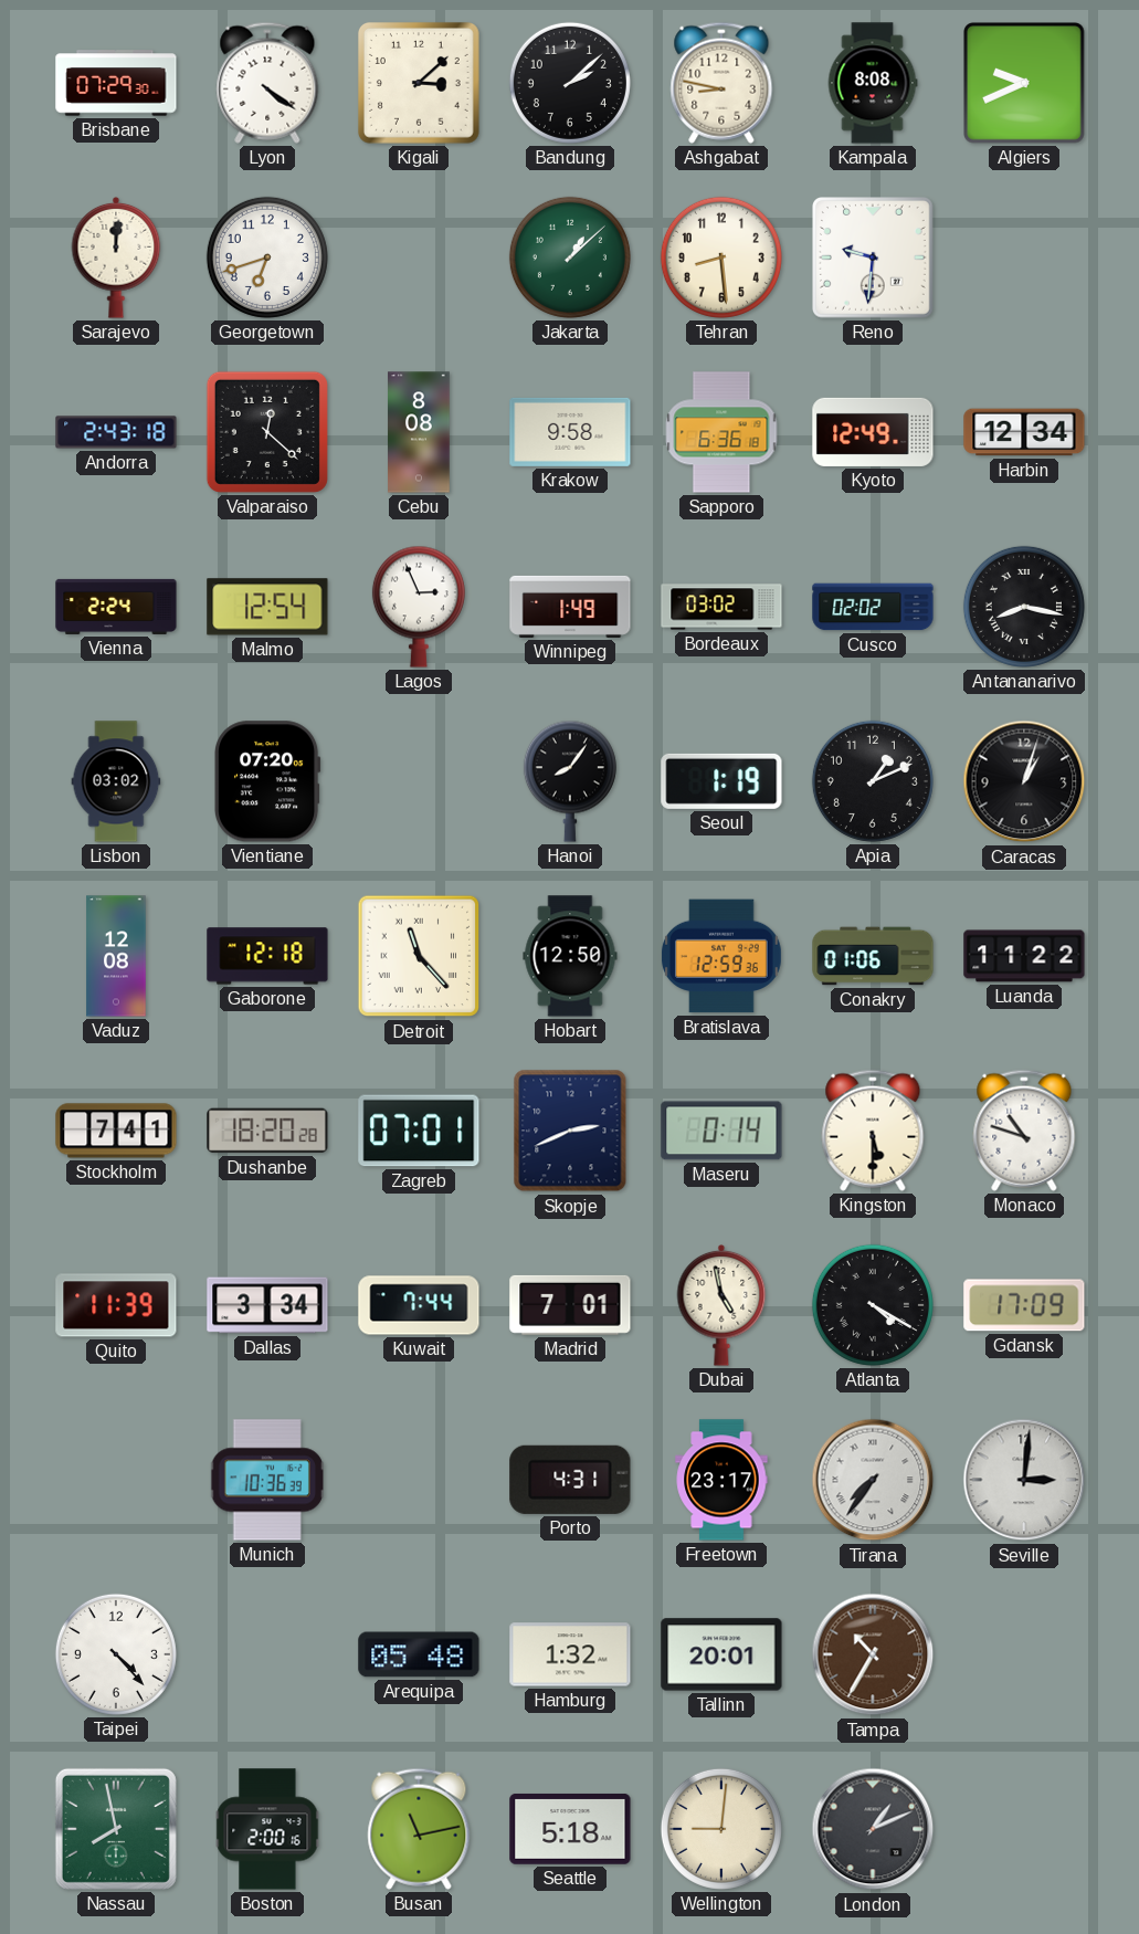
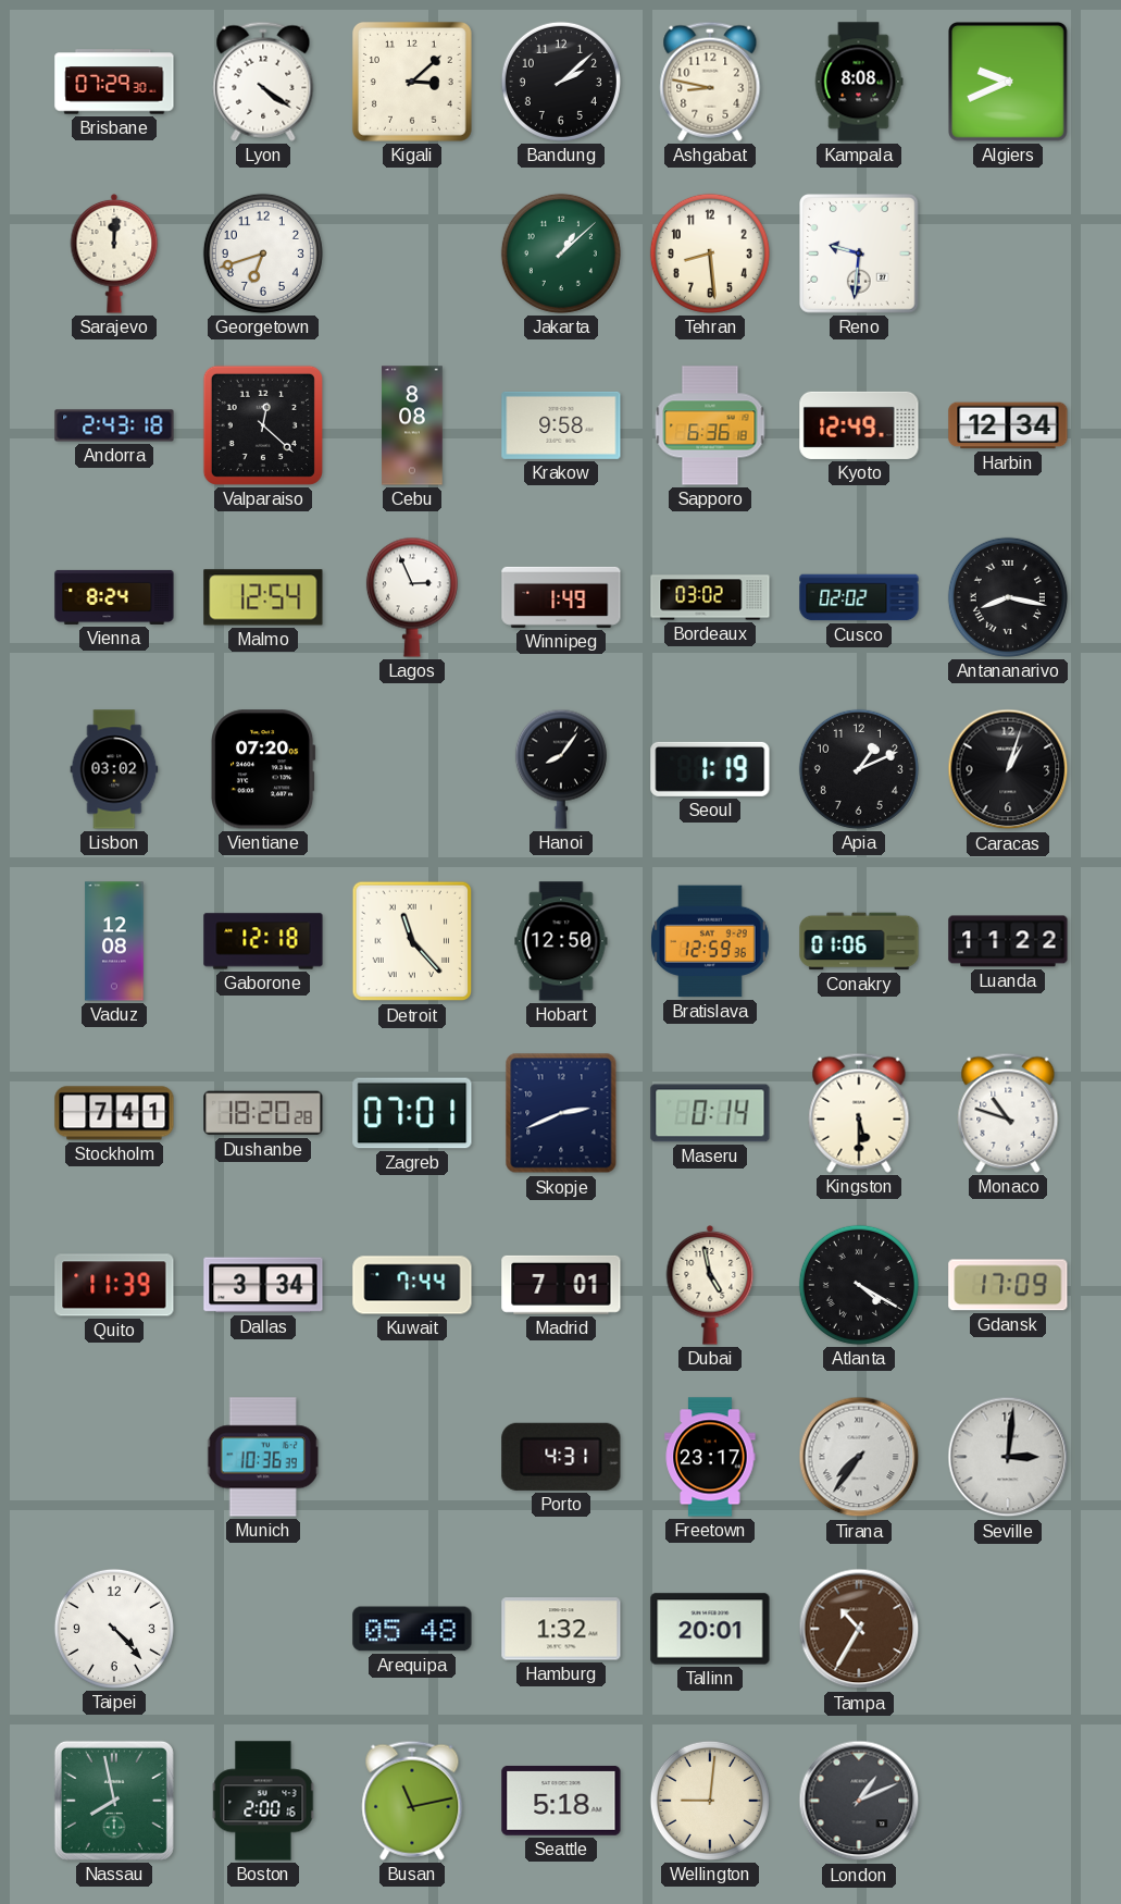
Vienna: 2:24 -> 8:24
